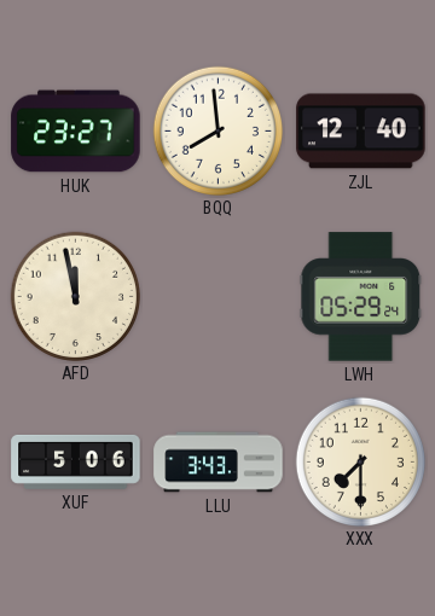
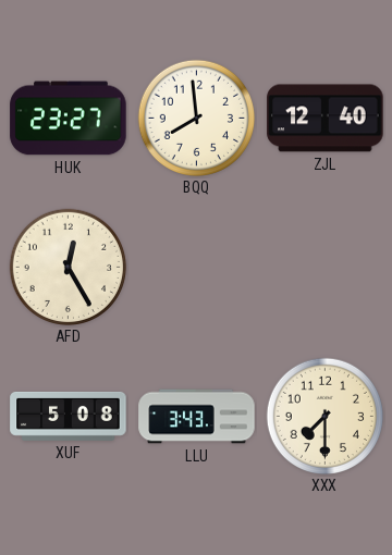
AFD: 11:58 -> 12:25
LWH: 05:29 -> none
XUF: 5:06 -> 5:08
